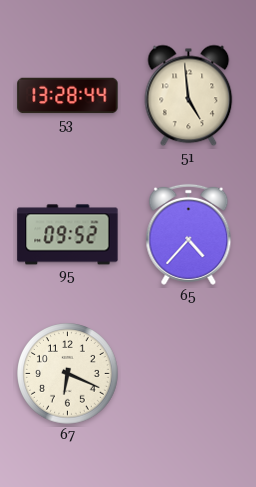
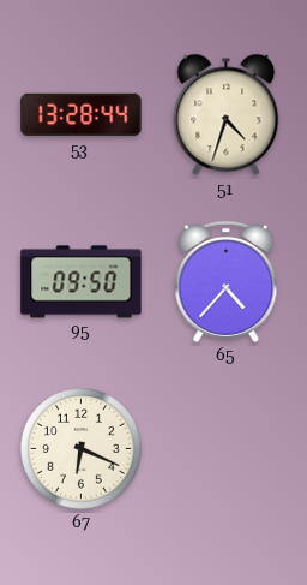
51: 4:59 -> 4:33
95: 09:52 -> 09:50
